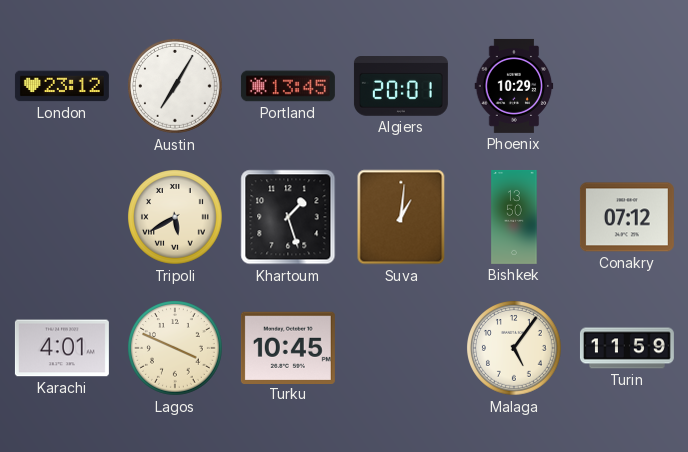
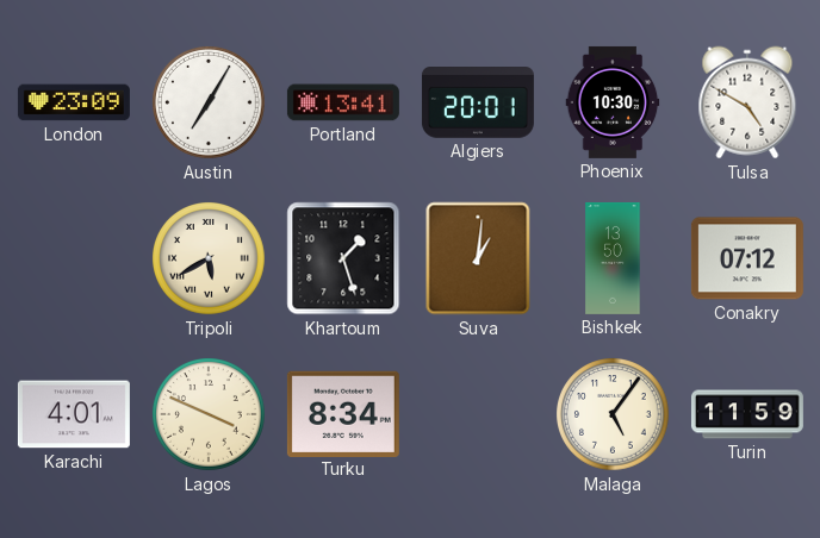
London: 23:12 -> 23:09
Portland: 13:45 -> 13:41
Phoenix: 10:29 -> 10:30
Tulsa: none -> 4:50
Turku: 10:45 -> 8:34
